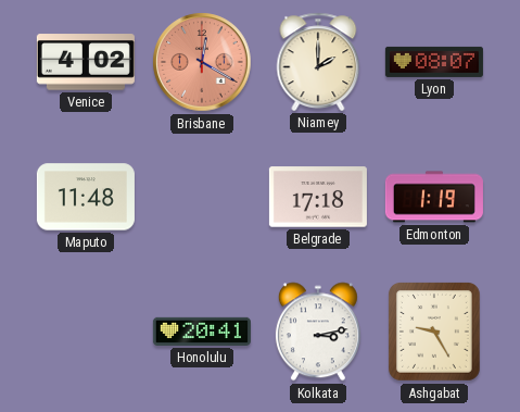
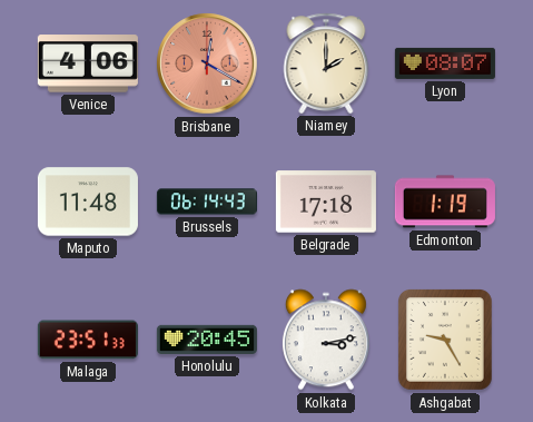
Venice: 4:02 -> 4:06
Brussels: none -> 06:14
Malaga: none -> 23:51
Honolulu: 20:41 -> 20:45
